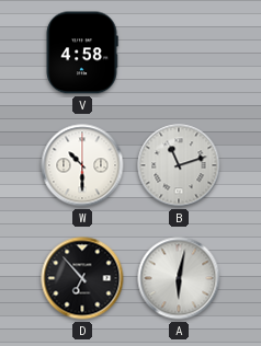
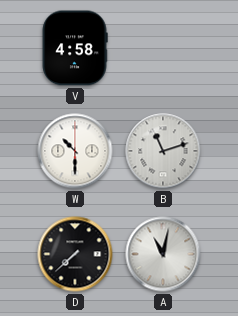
D: 6:53 -> 7:38
A: 6:02 -> 11:02
